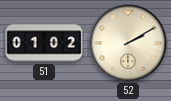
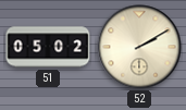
51: 01:02 -> 05:02
